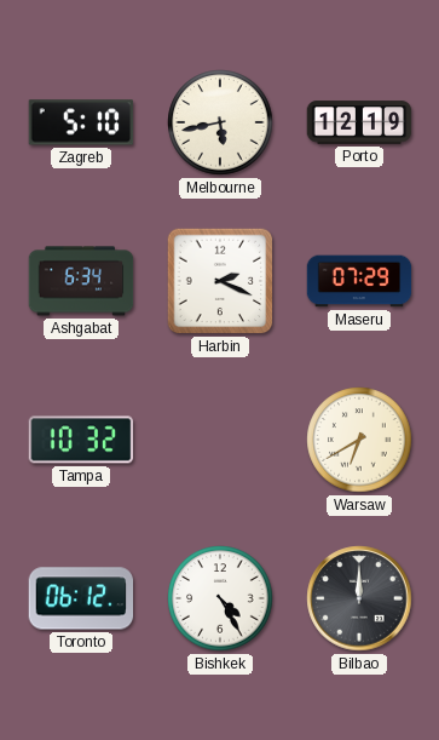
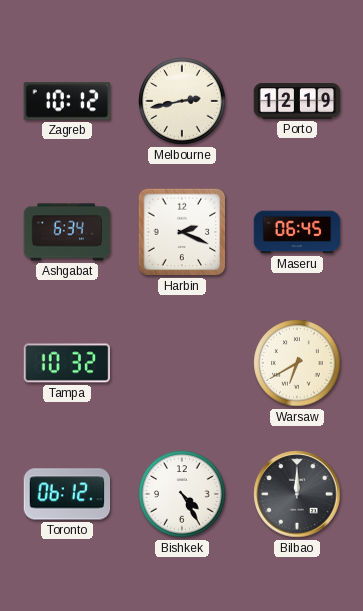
Zagreb: 5:10 -> 10:12
Melbourne: 5:43 -> 2:43
Maseru: 07:29 -> 06:45
